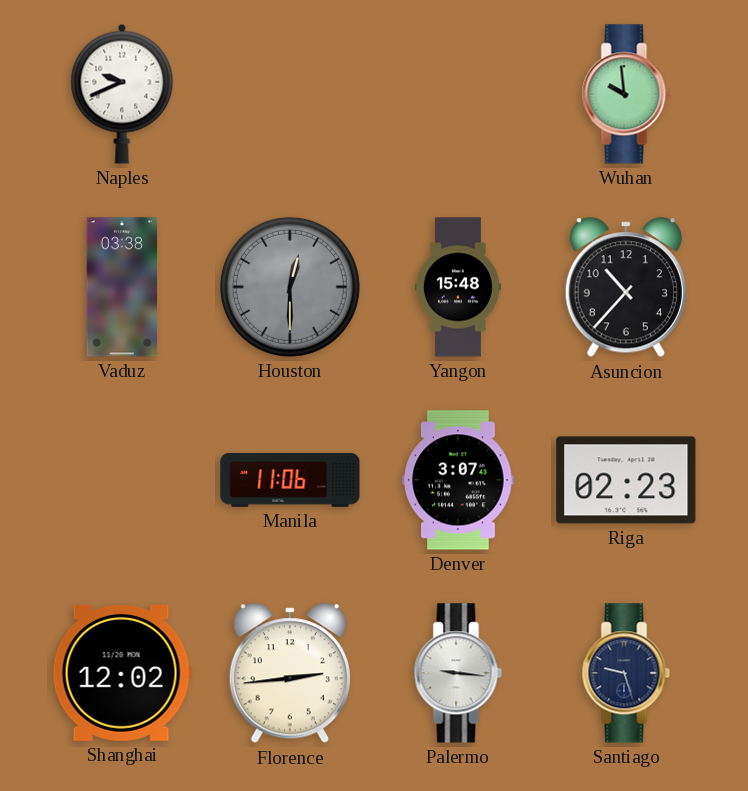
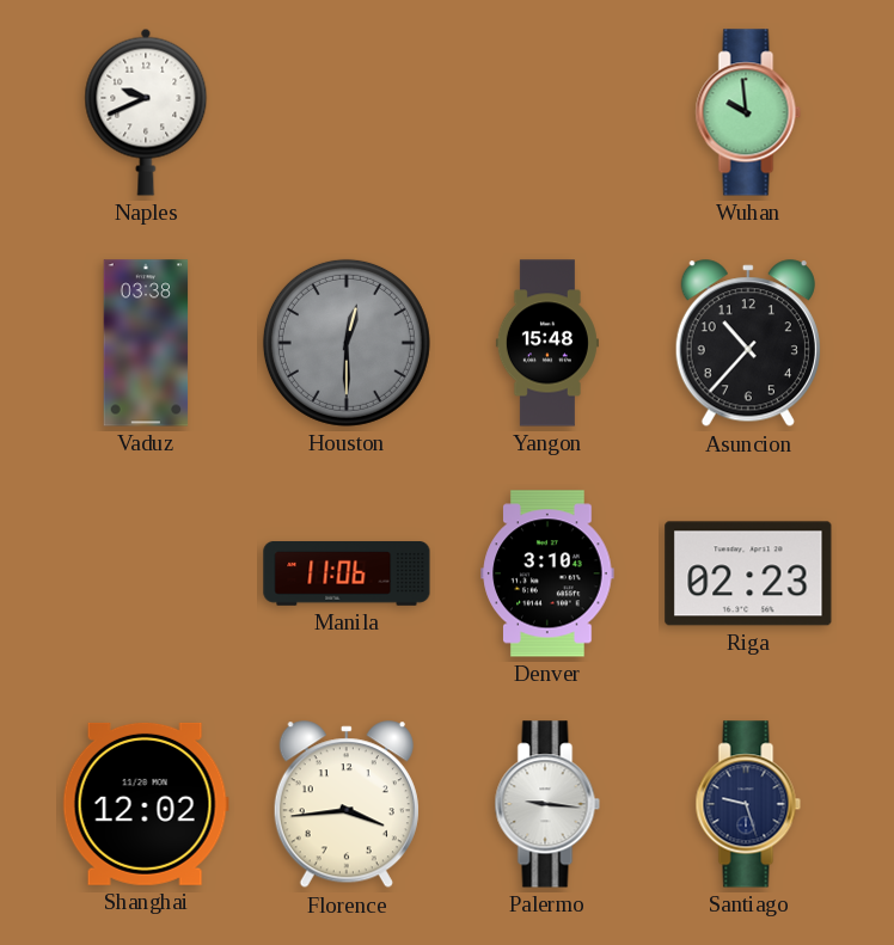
Denver: 3:07 -> 3:10
Florence: 2:44 -> 3:44
